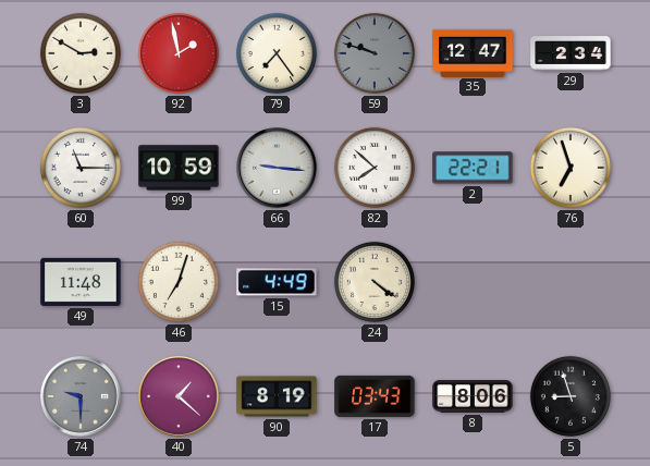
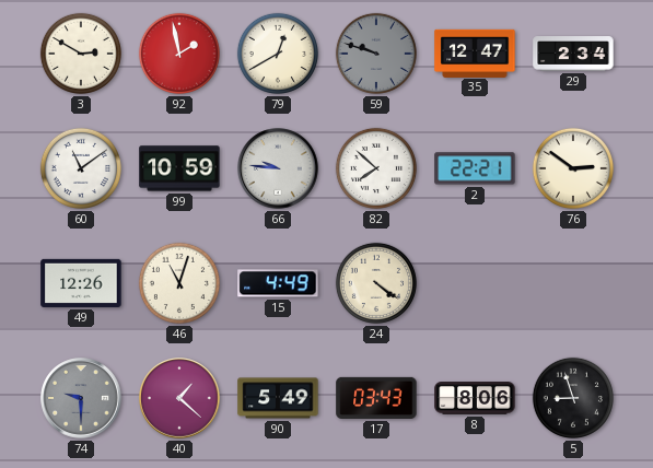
79: 7:24 -> 12:40
60: 11:15 -> 11:09
66: 9:16 -> 9:46
76: 6:57 -> 2:51
49: 11:48 -> 12:26
46: 7:03 -> 11:03
90: 8:19 -> 5:49
